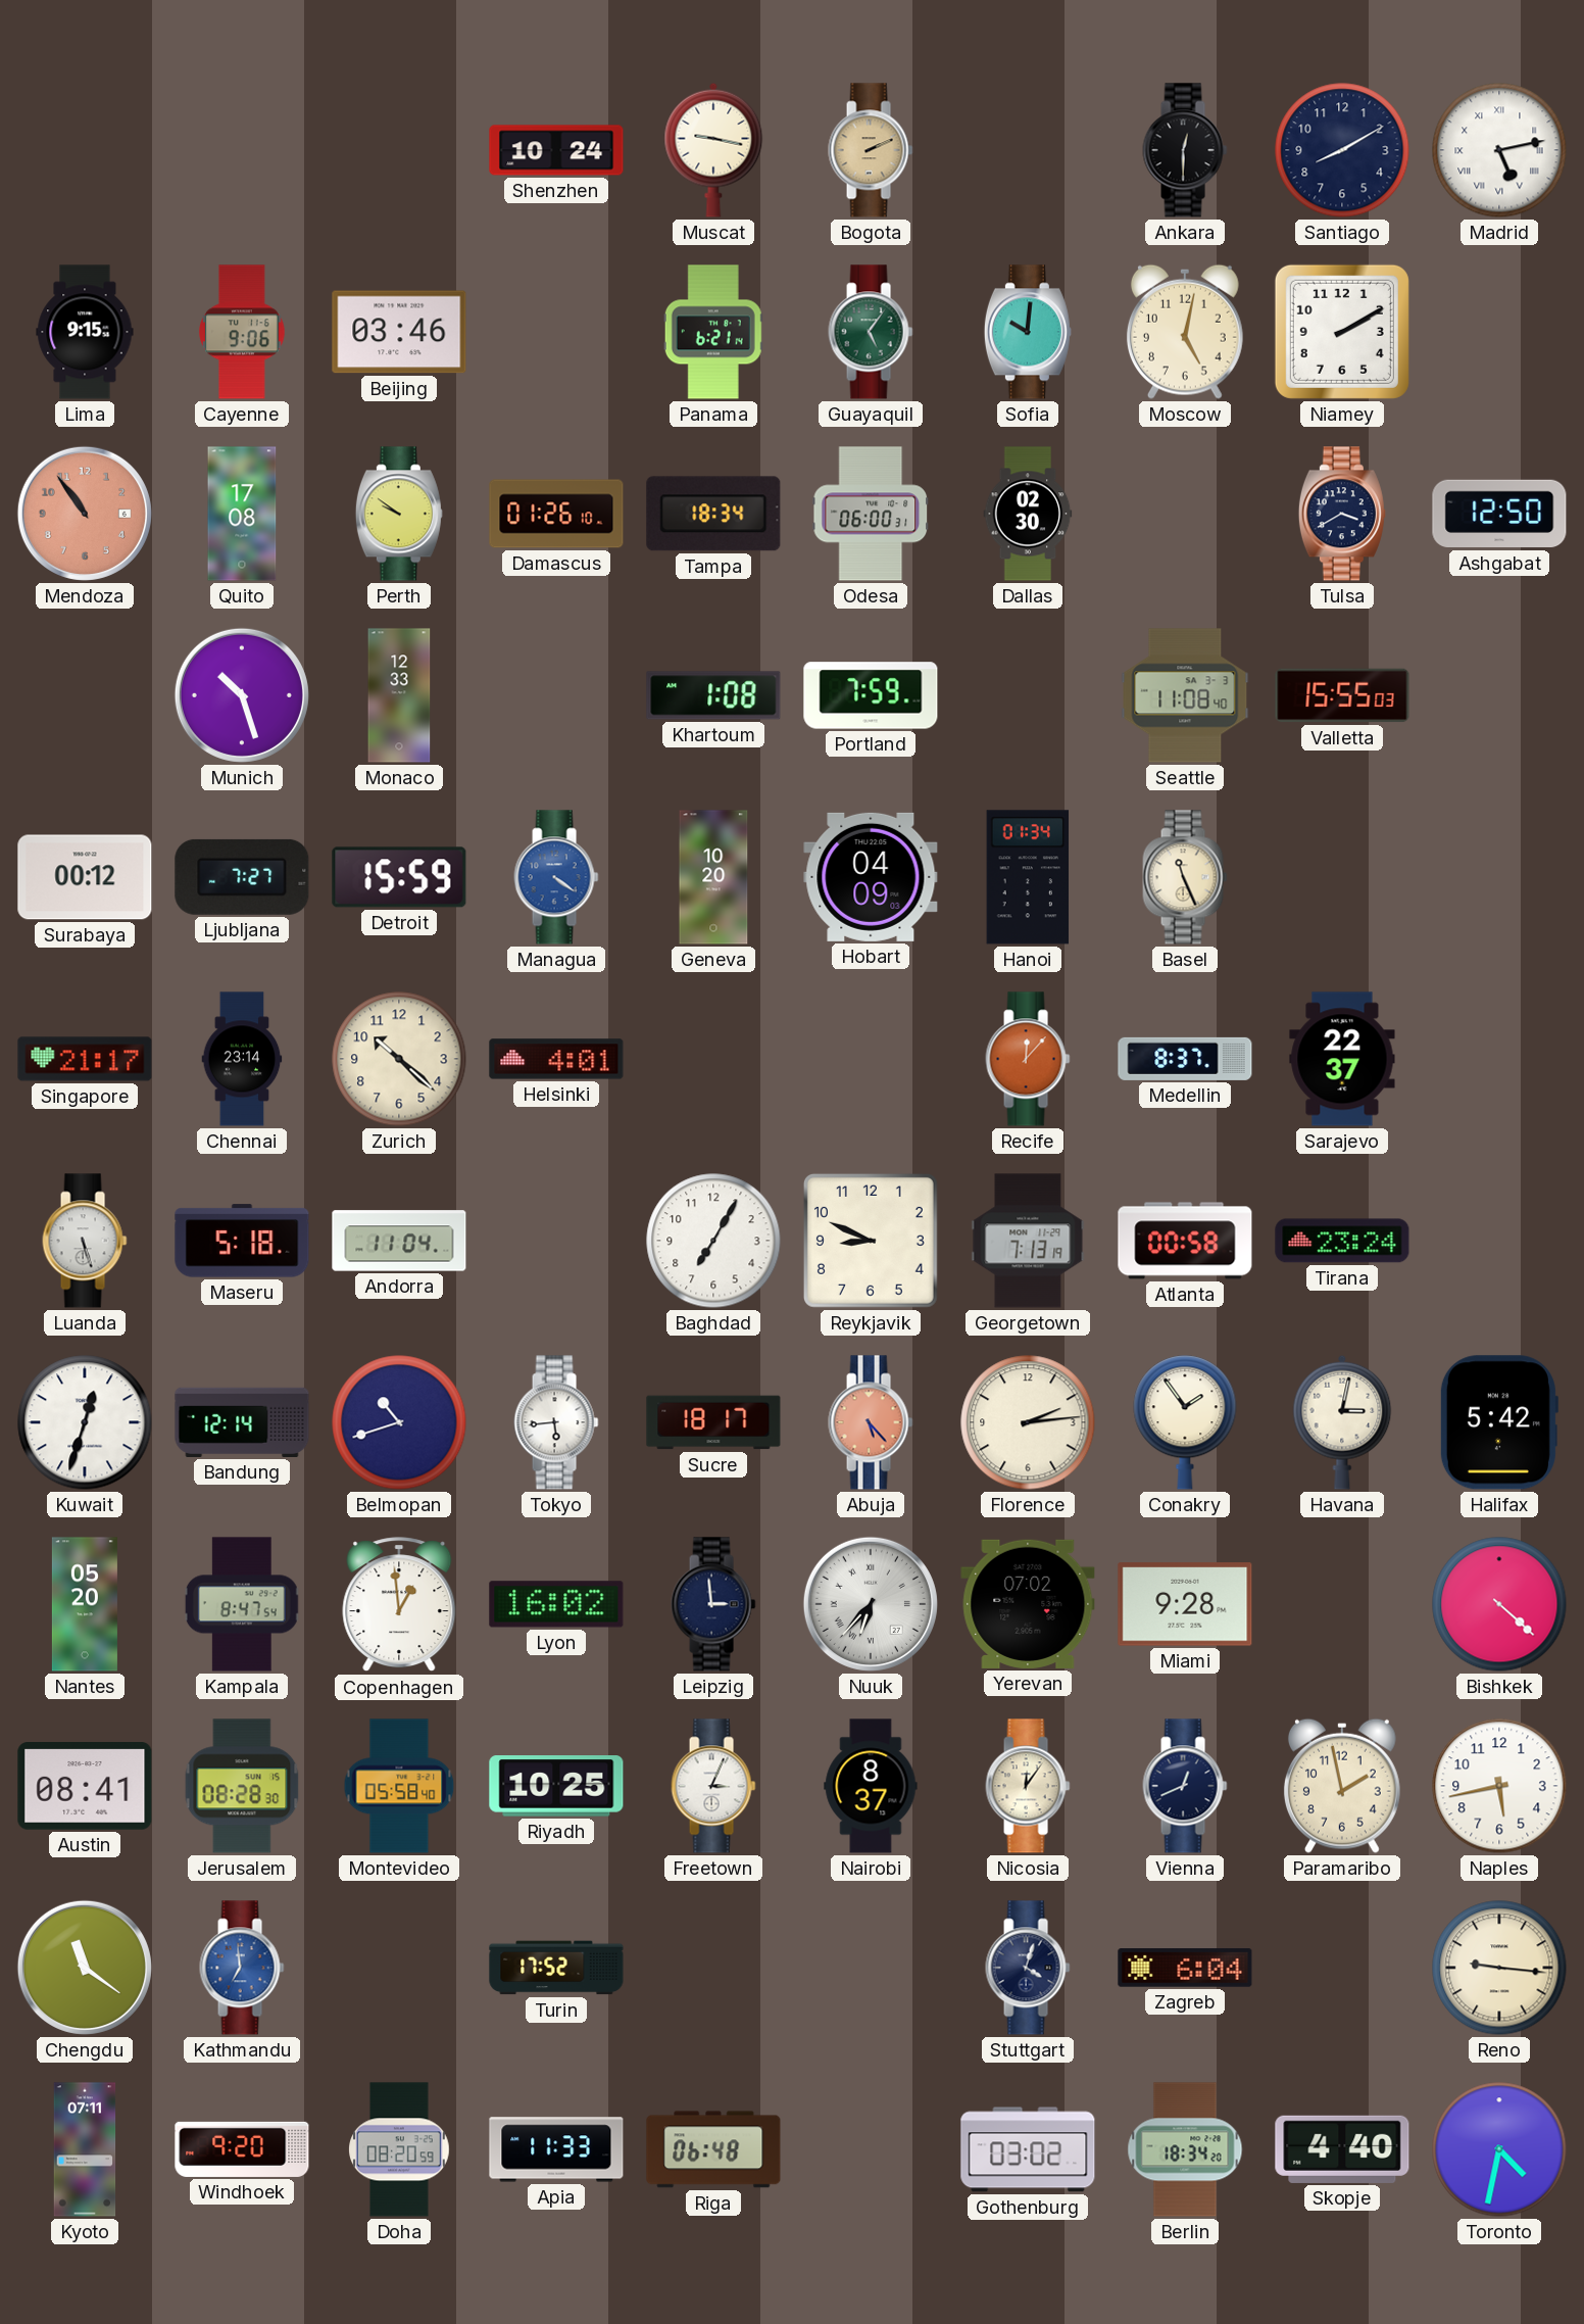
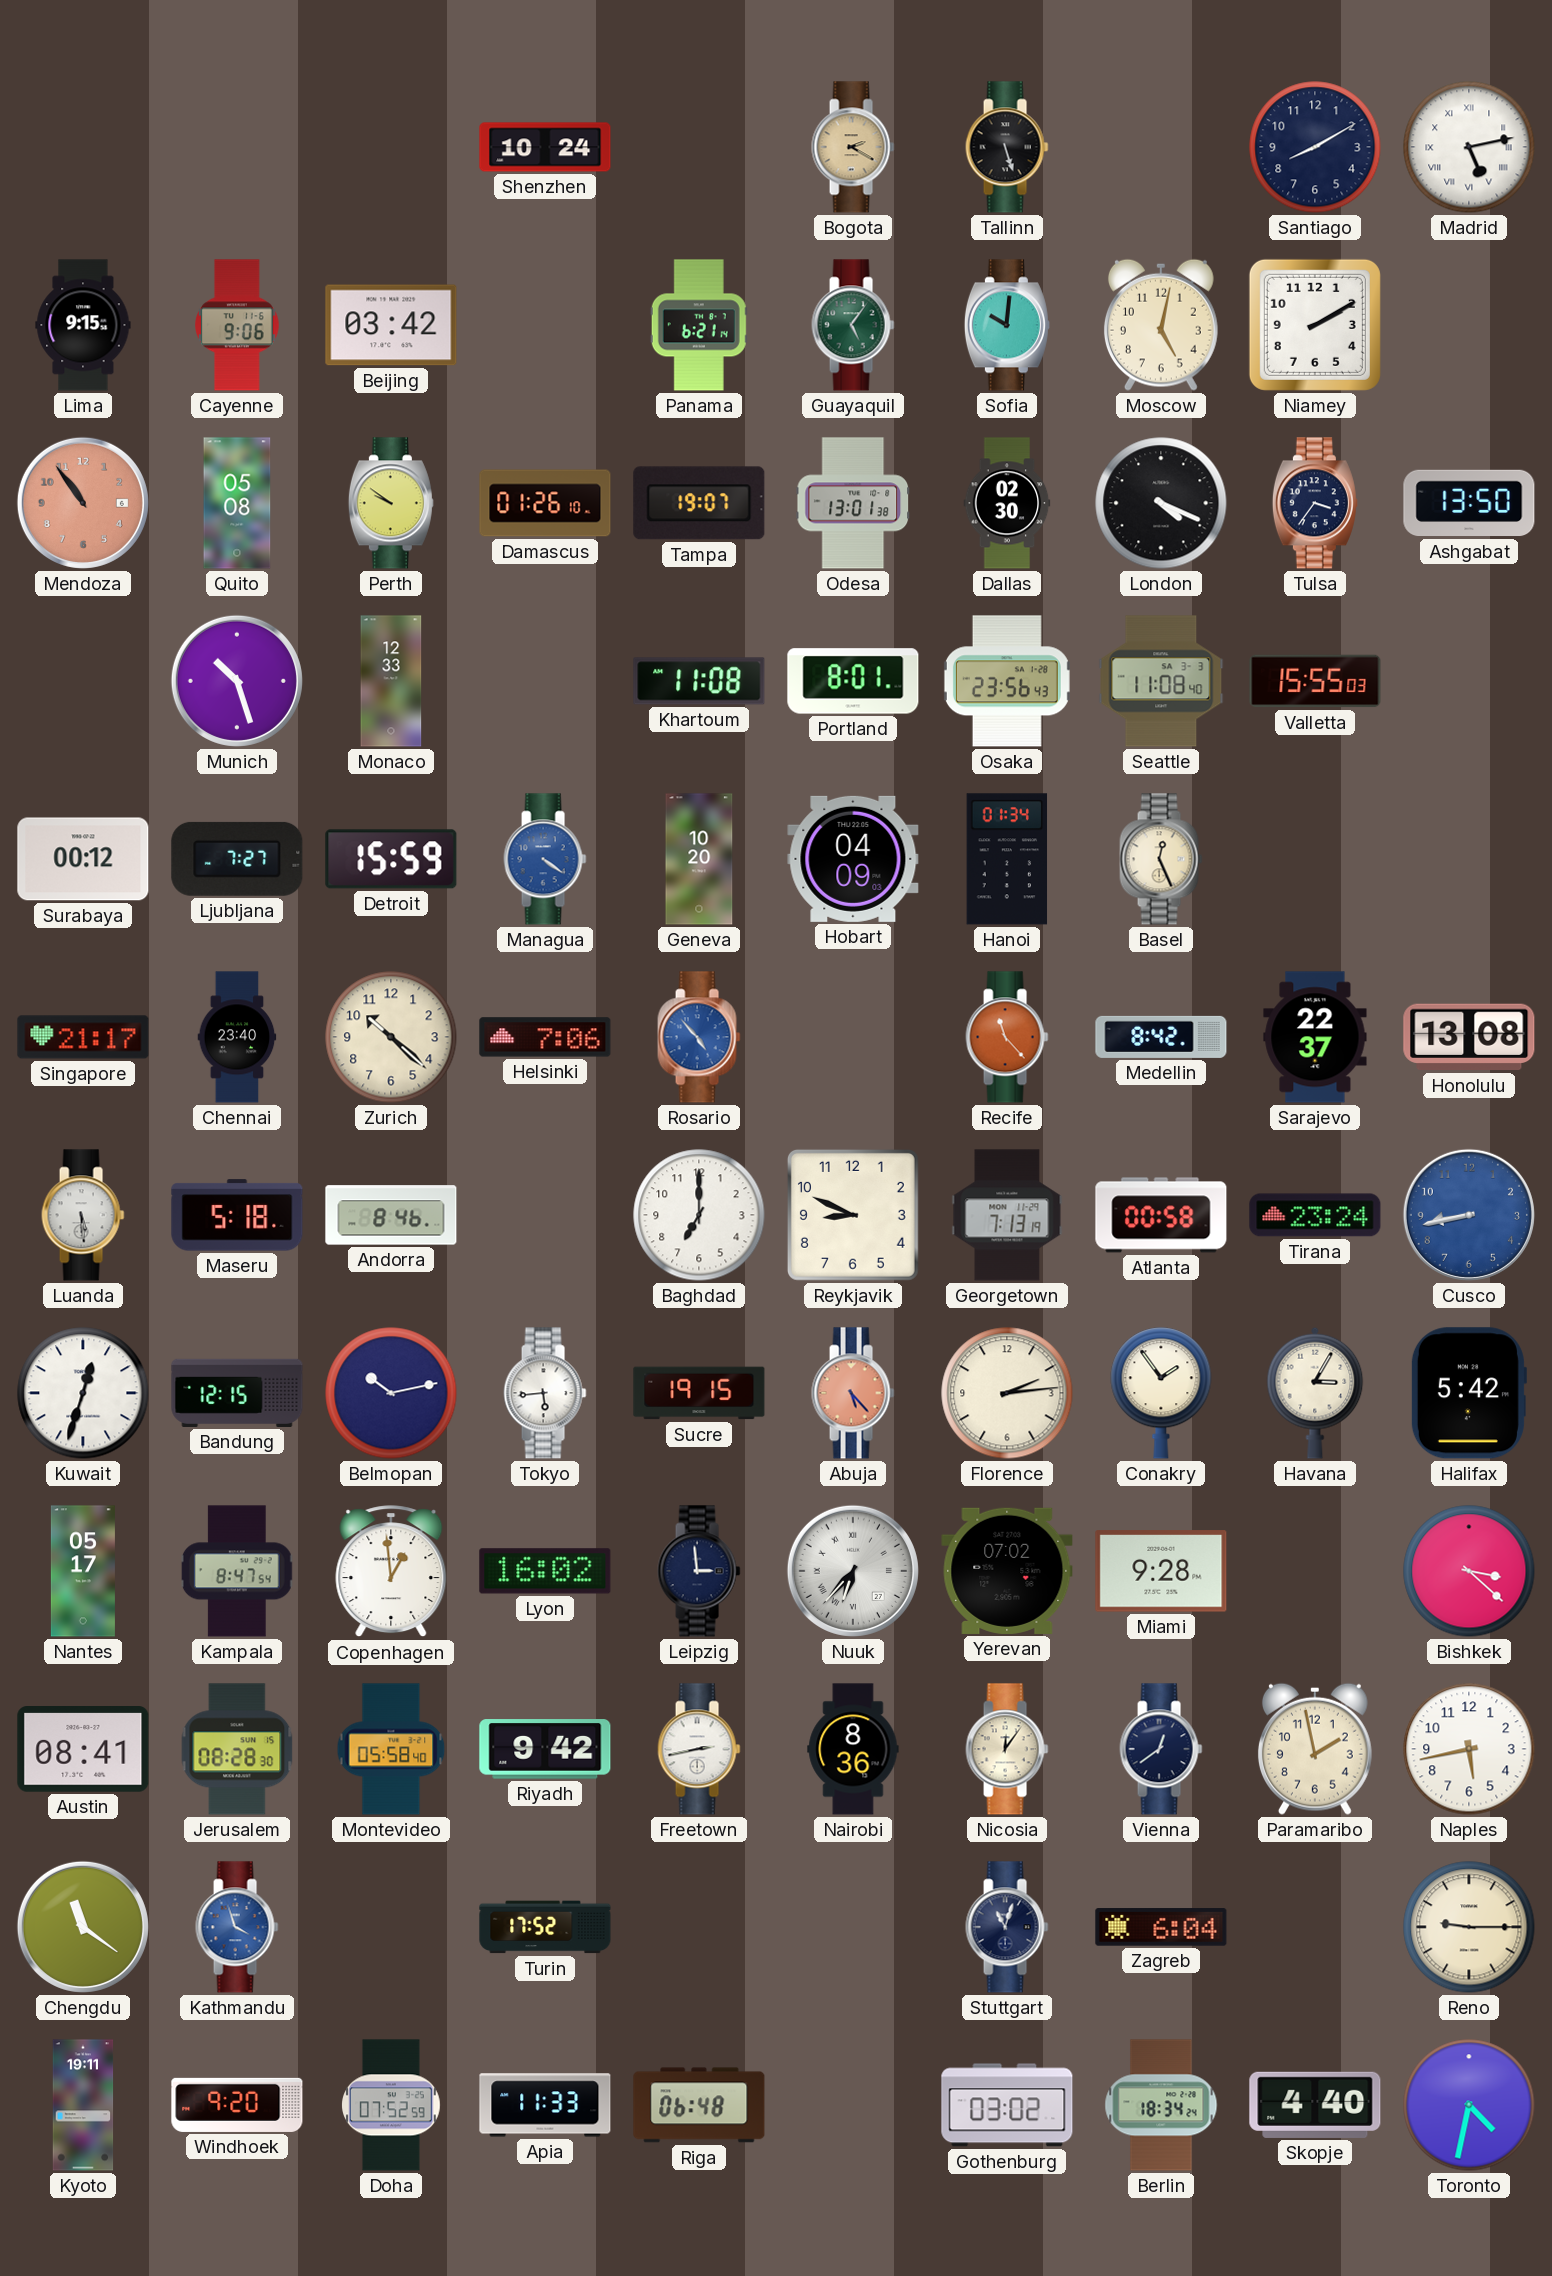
Muscat: 9:17 -> none
Bogota: 2:11 -> 2:20
Tallinn: none -> 5:27
Ankara: 12:30 -> none
Beijing: 03:46 -> 03:42
Quito: 17:08 -> 05:08
Tampa: 18:34 -> 19:07
Odesa: 06:00 -> 13:01
London: none -> 4:19
Tulsa: 3:40 -> 3:36
Ashgabat: 12:50 -> 13:50
Khartoum: 1:08 -> 11:08
Portland: 7:59 -> 8:01
Osaka: none -> 23:56
Basel: 11:26 -> 12:26
Chennai: 23:14 -> 23:40
Helsinki: 4:01 -> 7:06
Rosario: none -> 4:53
Recife: 12:07 -> 11:23
Medellin: 8:37 -> 8:42
Honolulu: none -> 13:08
Luanda: 5:27 -> 5:29
Andorra: 11:04 -> 8:46
Baghdad: 7:05 -> 7:00
Cusco: none -> 8:43
Bandung: 12:14 -> 12:15
Belmopan: 10:42 -> 10:13
Sucre: 18:17 -> 19:15
Havana: 3:02 -> 3:05
Nantes: 05:20 -> 05:17
Bishkek: 4:22 -> 3:22
Riyadh: 10:25 -> 9:42
Freetown: 3:04 -> 2:43
Nairobi: 8:37 -> 8:36
Vienna: 12:41 -> 12:39
Kathmandu: 6:59 -> 3:57
Stuttgart: 4:03 -> 11:03
Reno: 9:16 -> 9:15
Kyoto: 07:11 -> 19:11
Doha: 08:20 -> 07:52
Berlin: 18:34:20 -> 18:34:24
